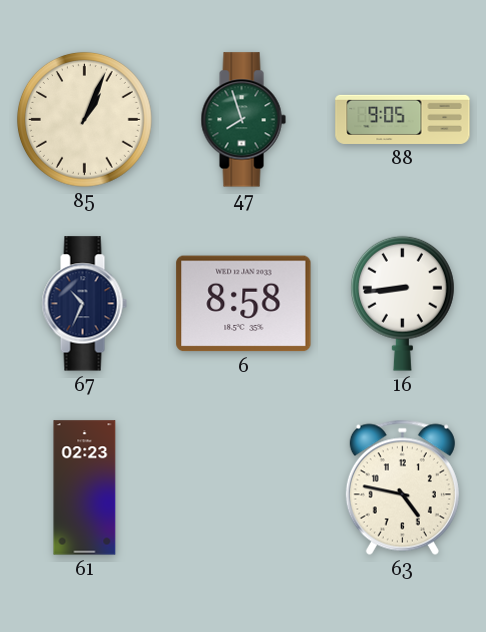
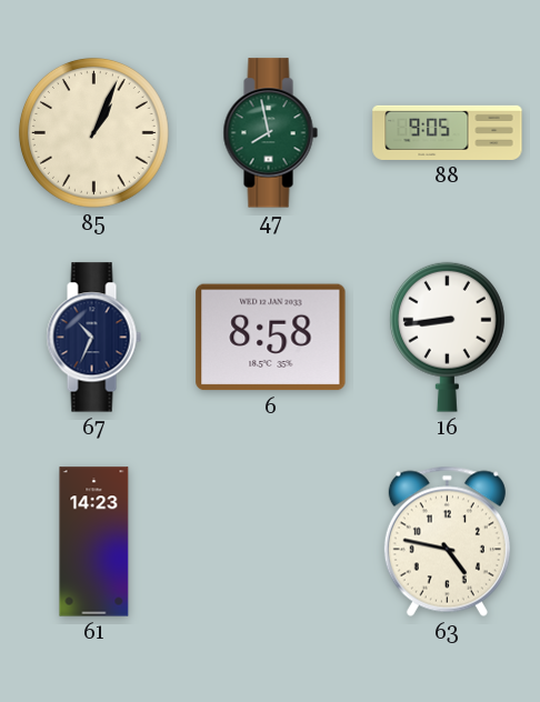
47: 7:57 -> 7:58
61: 02:23 -> 14:23
